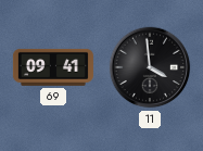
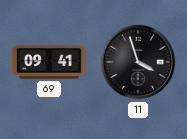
11: 3:59 -> 3:57
